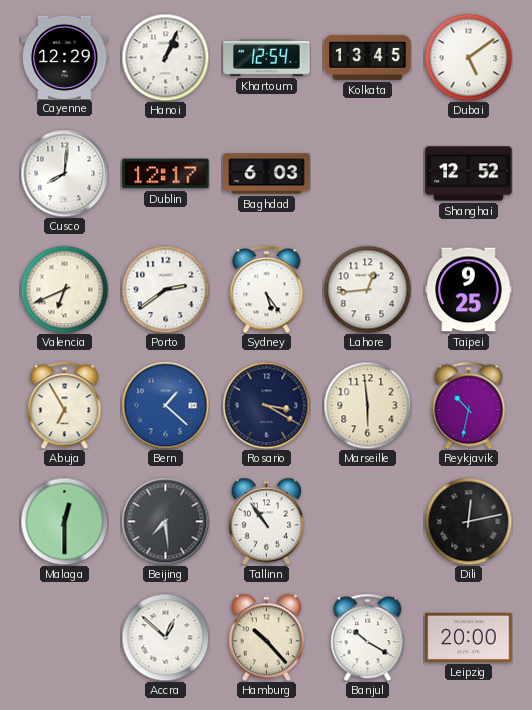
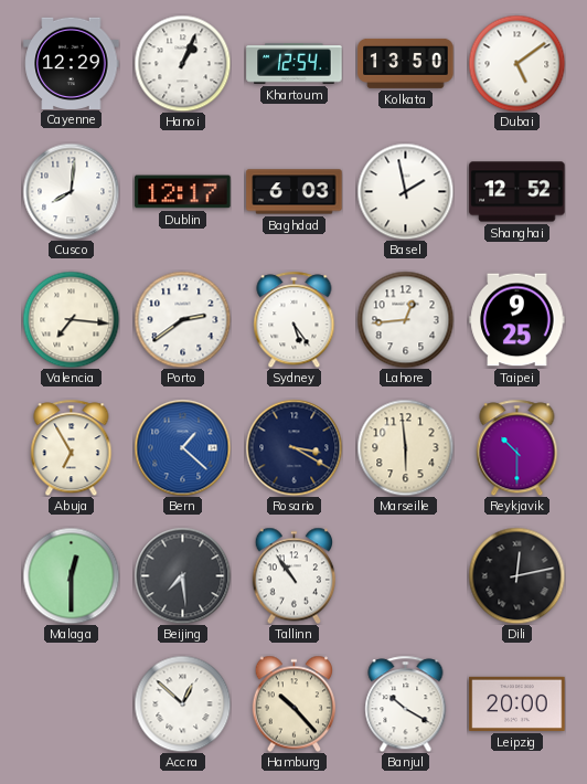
Kolkata: 13:45 -> 13:50
Basel: none -> 1:58
Valencia: 6:41 -> 7:16
Reykjavik: 10:32 -> 10:30
